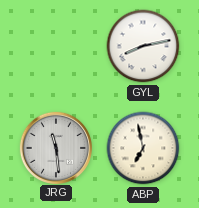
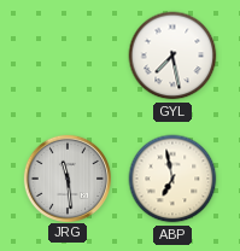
GYL: 8:13 -> 7:28
